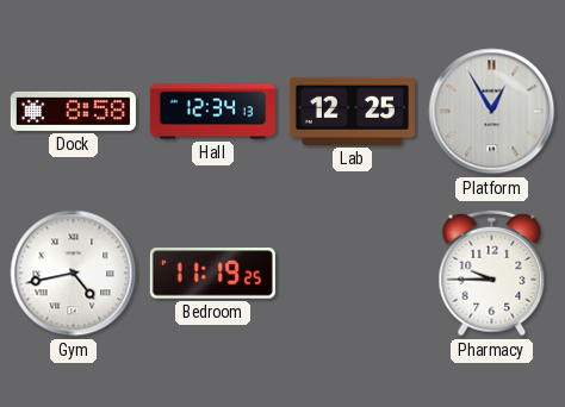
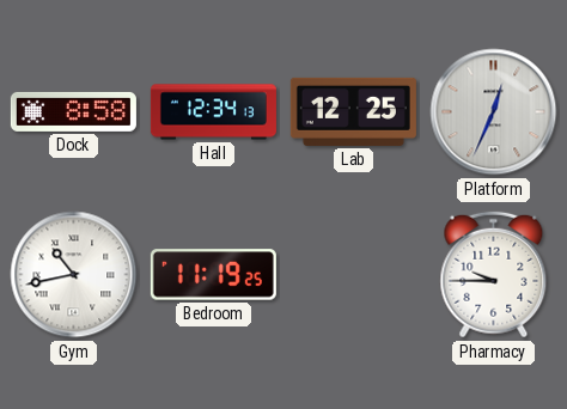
Platform: 12:55 -> 12:34
Gym: 4:43 -> 10:43
